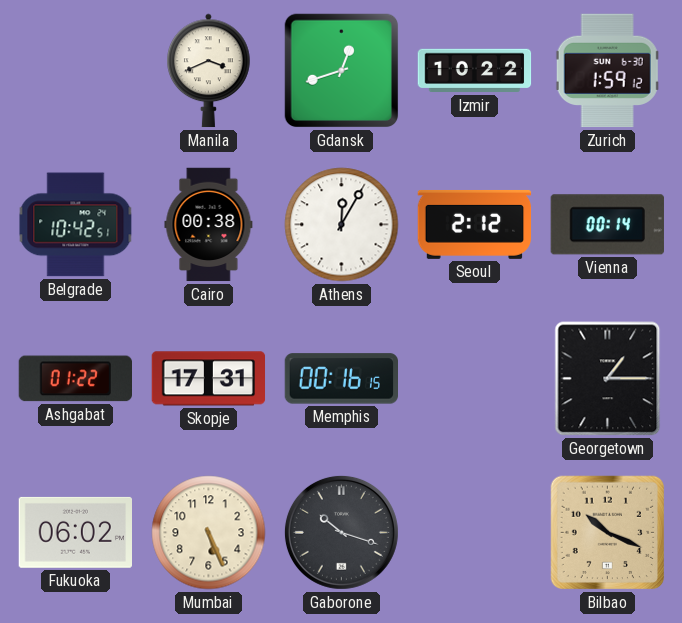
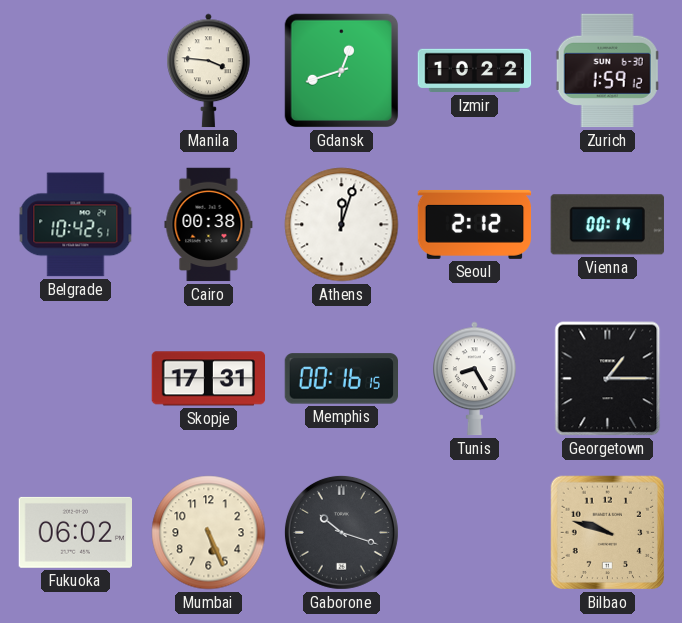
Manila: 3:41 -> 3:46
Athens: 12:05 -> 12:03
Ashgabat: 01:22 -> none
Tunis: none -> 8:25
Bilbao: 10:19 -> 9:48
